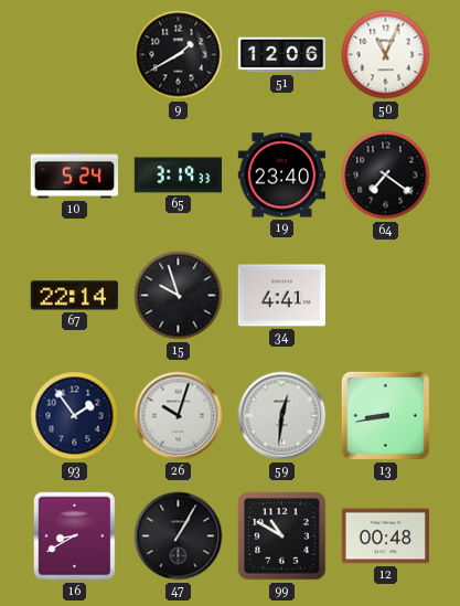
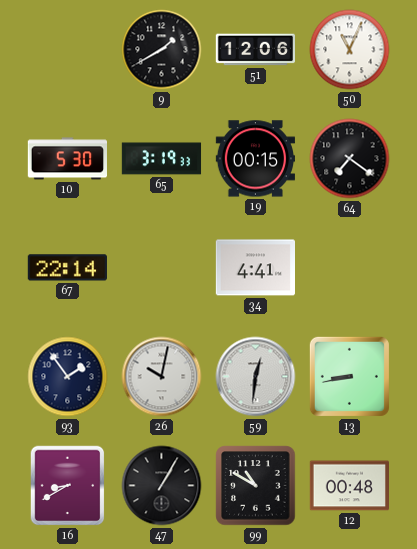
10: 5:24 -> 5:30
19: 23:40 -> 00:15
15: 9:57 -> none
26: 10:03 -> 10:02
